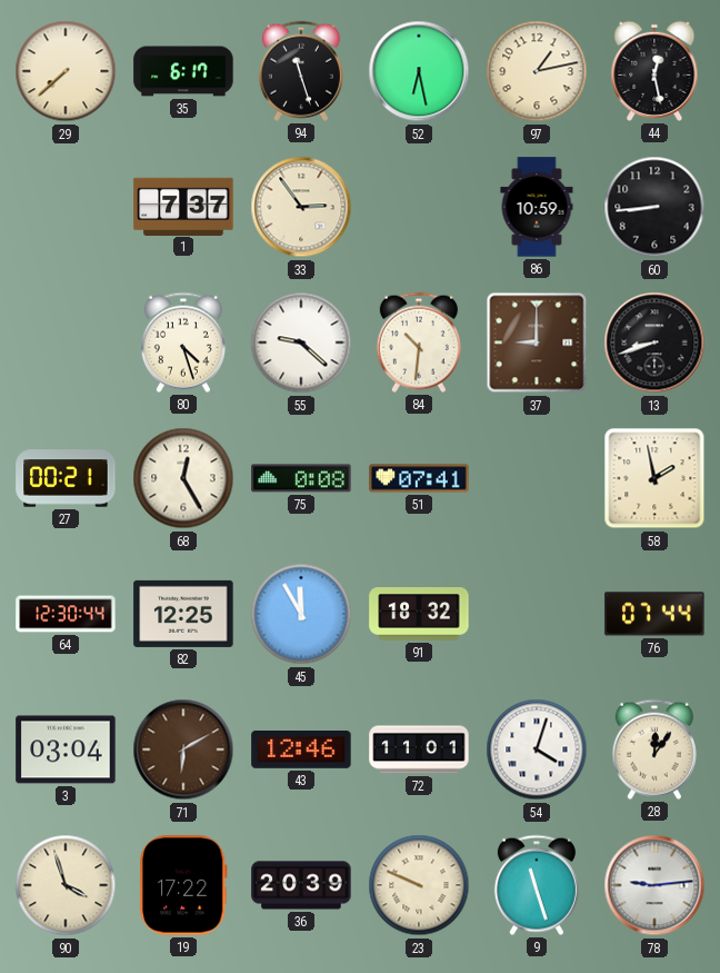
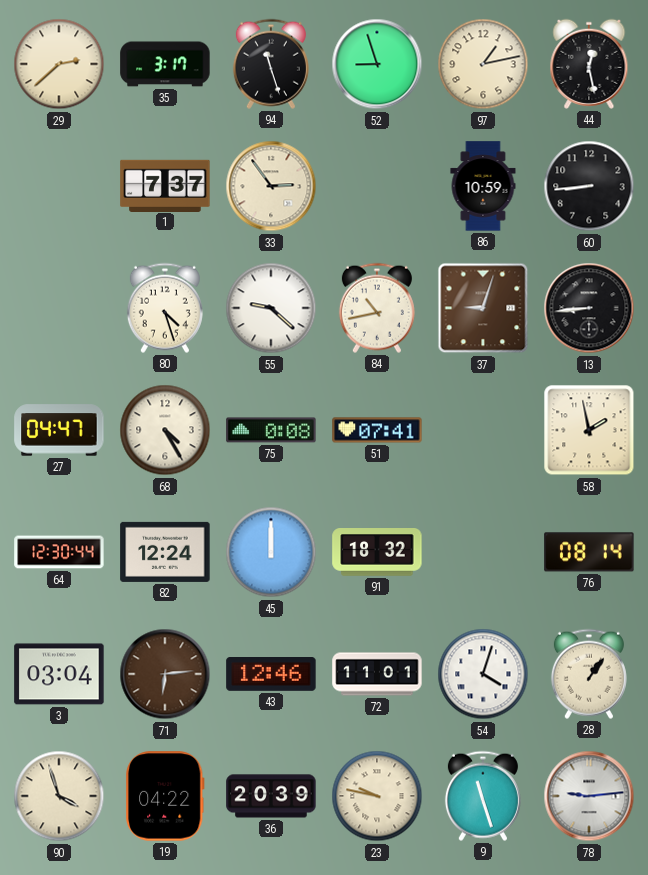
29: 7:38 -> 2:38
35: 6:17 -> 3:17
52: 6:28 -> 8:57
84: 10:31 -> 10:43
37: 9:00 -> 9:03
13: 8:42 -> 8:44
27: 00:21 -> 04:47
68: 12:25 -> 4:25
82: 12:25 -> 12:24
45: 11:55 -> 12:00
76: 07:44 -> 08:14
71: 6:10 -> 6:14
28: 12:06 -> 1:06
19: 17:22 -> 04:22
23: 9:49 -> 9:47
